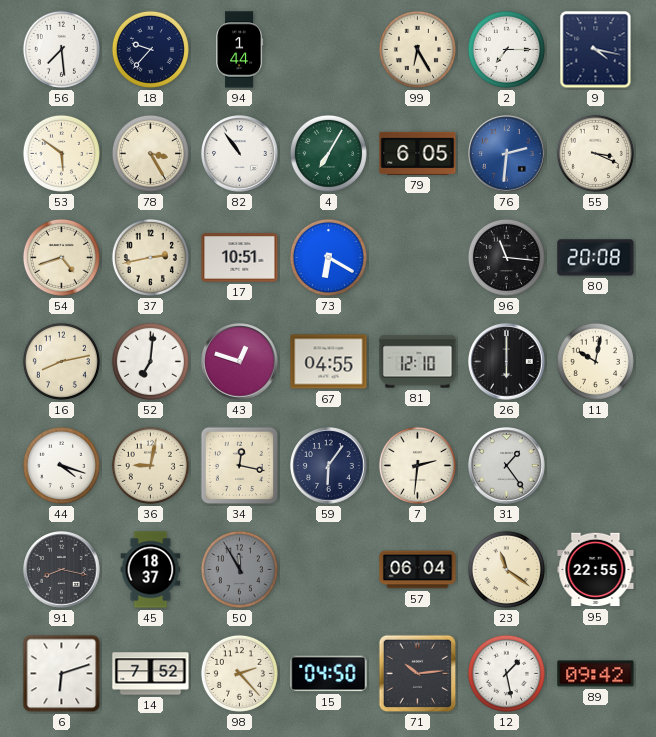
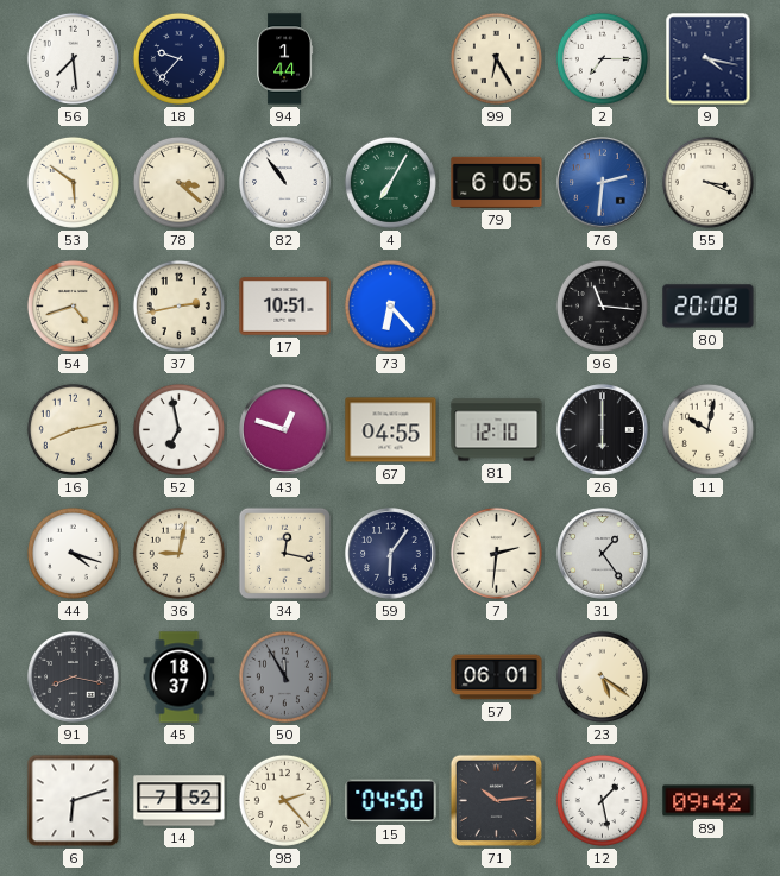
78: 3:25 -> 3:22
73: 6:20 -> 6:23
52: 7:01 -> 6:58
57: 06:04 -> 06:01
23: 11:21 -> 5:21
95: 22:55 -> none
